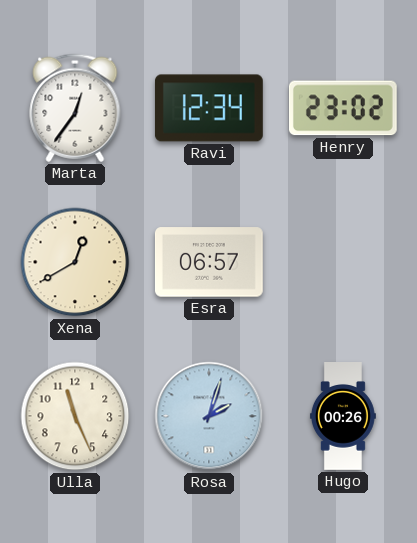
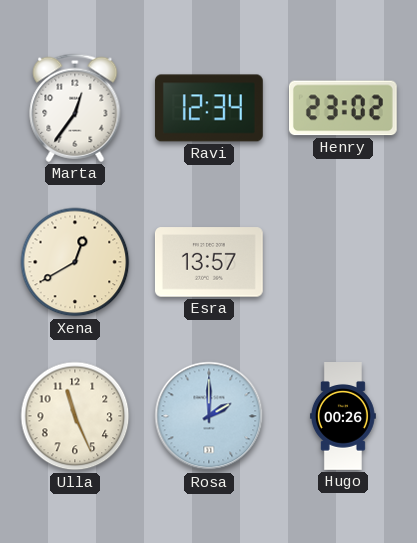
Esra: 06:57 -> 13:57
Rosa: 2:03 -> 2:00
